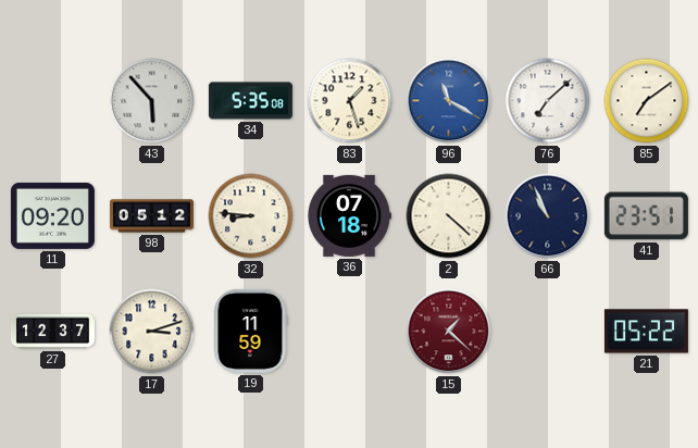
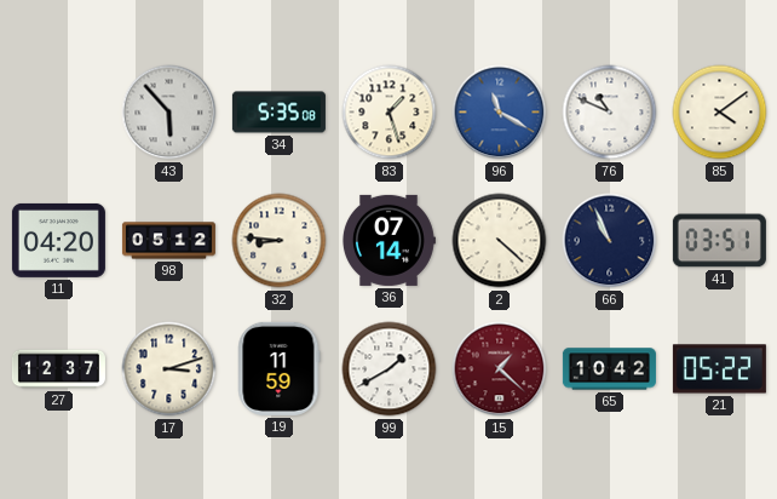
76: 7:08 -> 10:49
85: 7:09 -> 4:09
11: 09:20 -> 04:20
36: 07:18 -> 07:14
41: 23:51 -> 03:51
99: none -> 1:40
65: none -> 10:42
